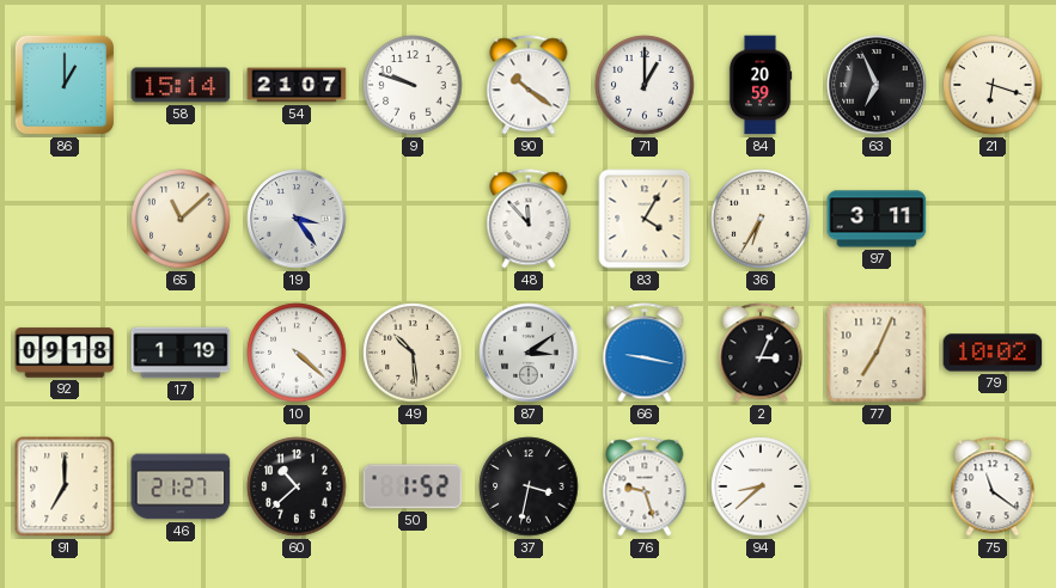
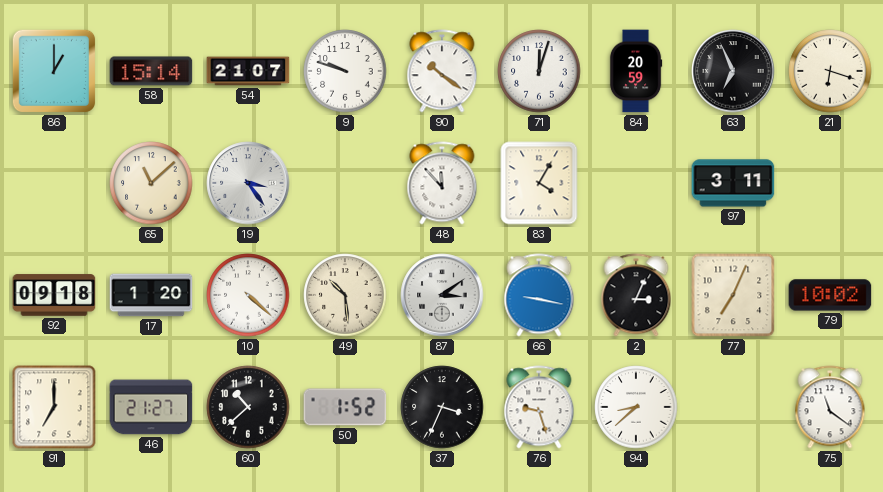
71: 1:00 -> 12:03
36: 6:35 -> none
17: 1:19 -> 1:20
37: 3:32 -> 3:34
